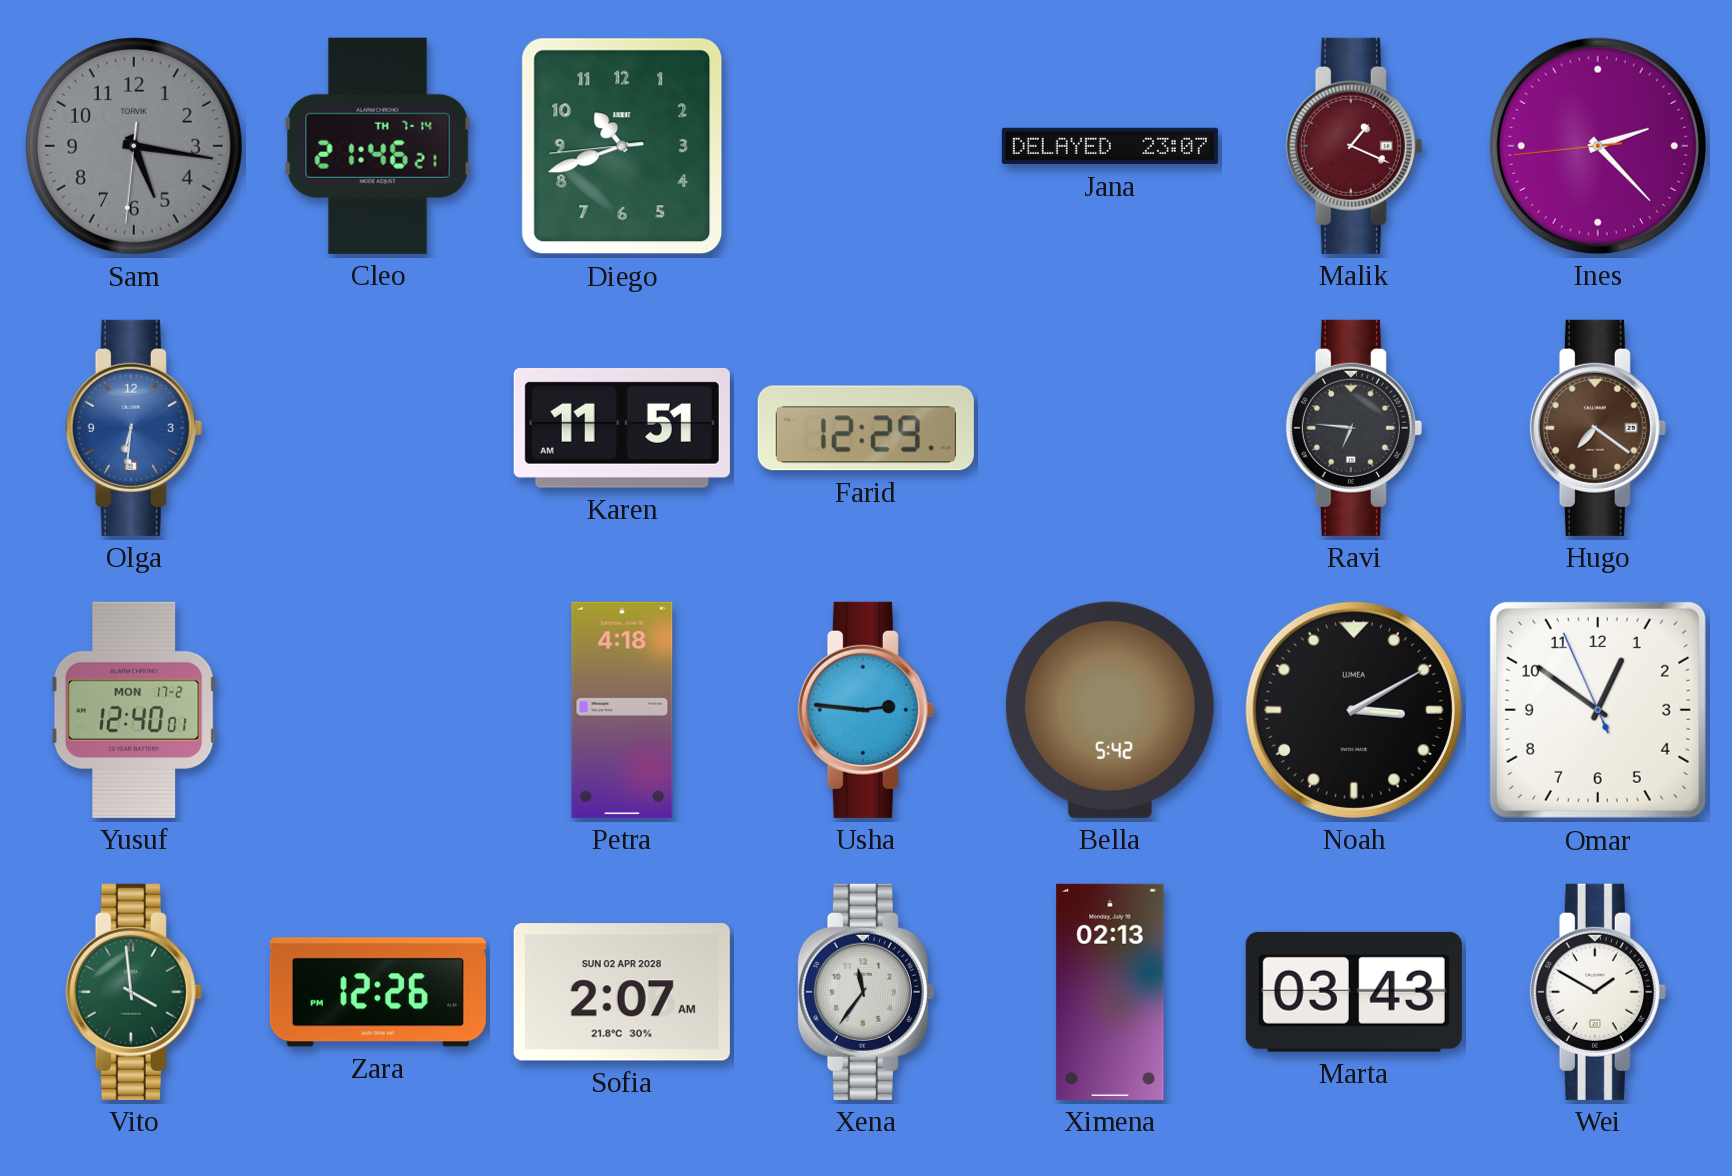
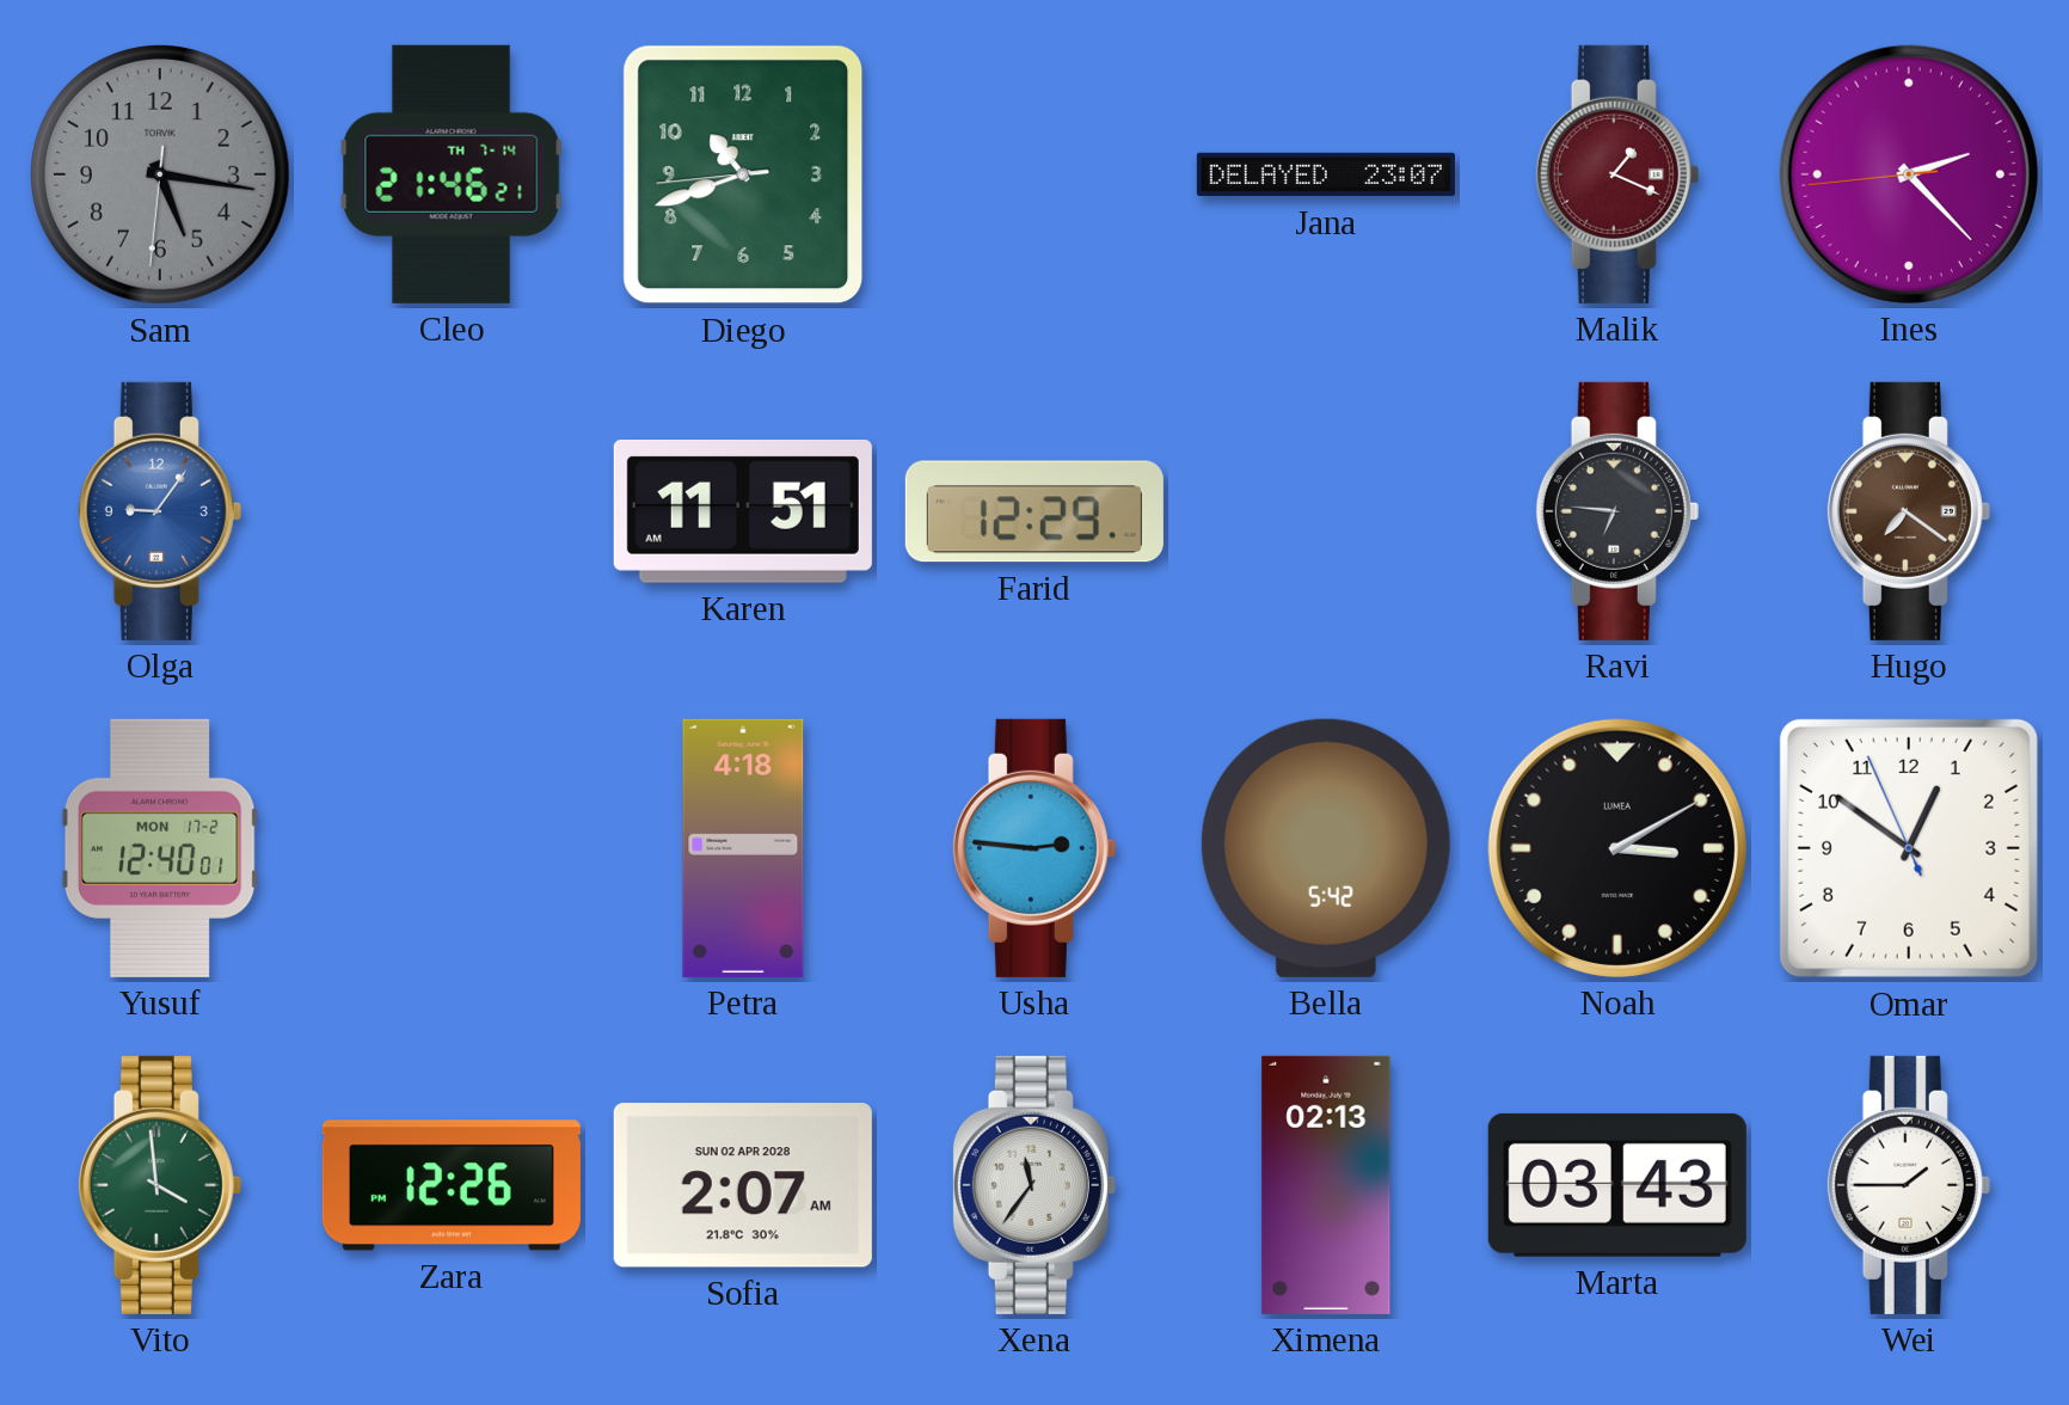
Olga: 6:31 -> 9:06
Wei: 1:50 -> 1:45
